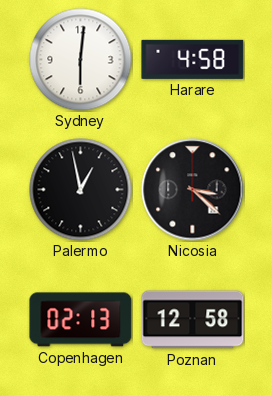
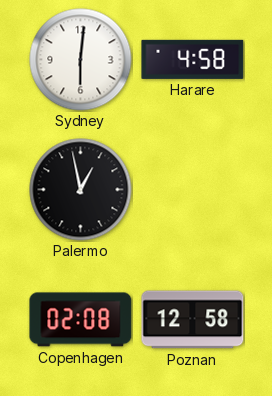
Nicosia: 3:22 -> none
Copenhagen: 02:13 -> 02:08
